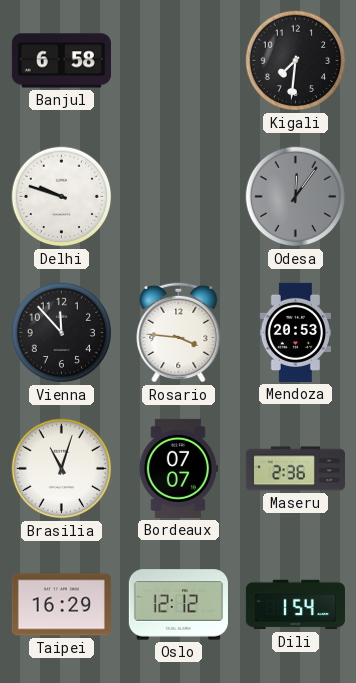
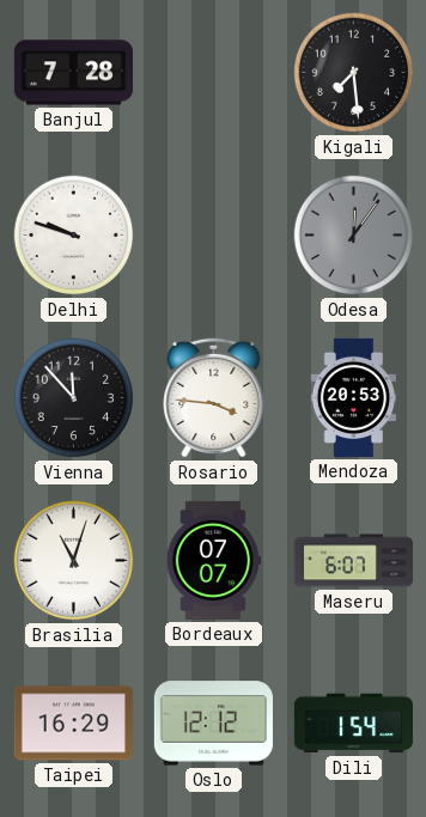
Banjul: 6:58 -> 7:28
Kigali: 7:31 -> 7:29
Maseru: 2:36 -> 6:07
